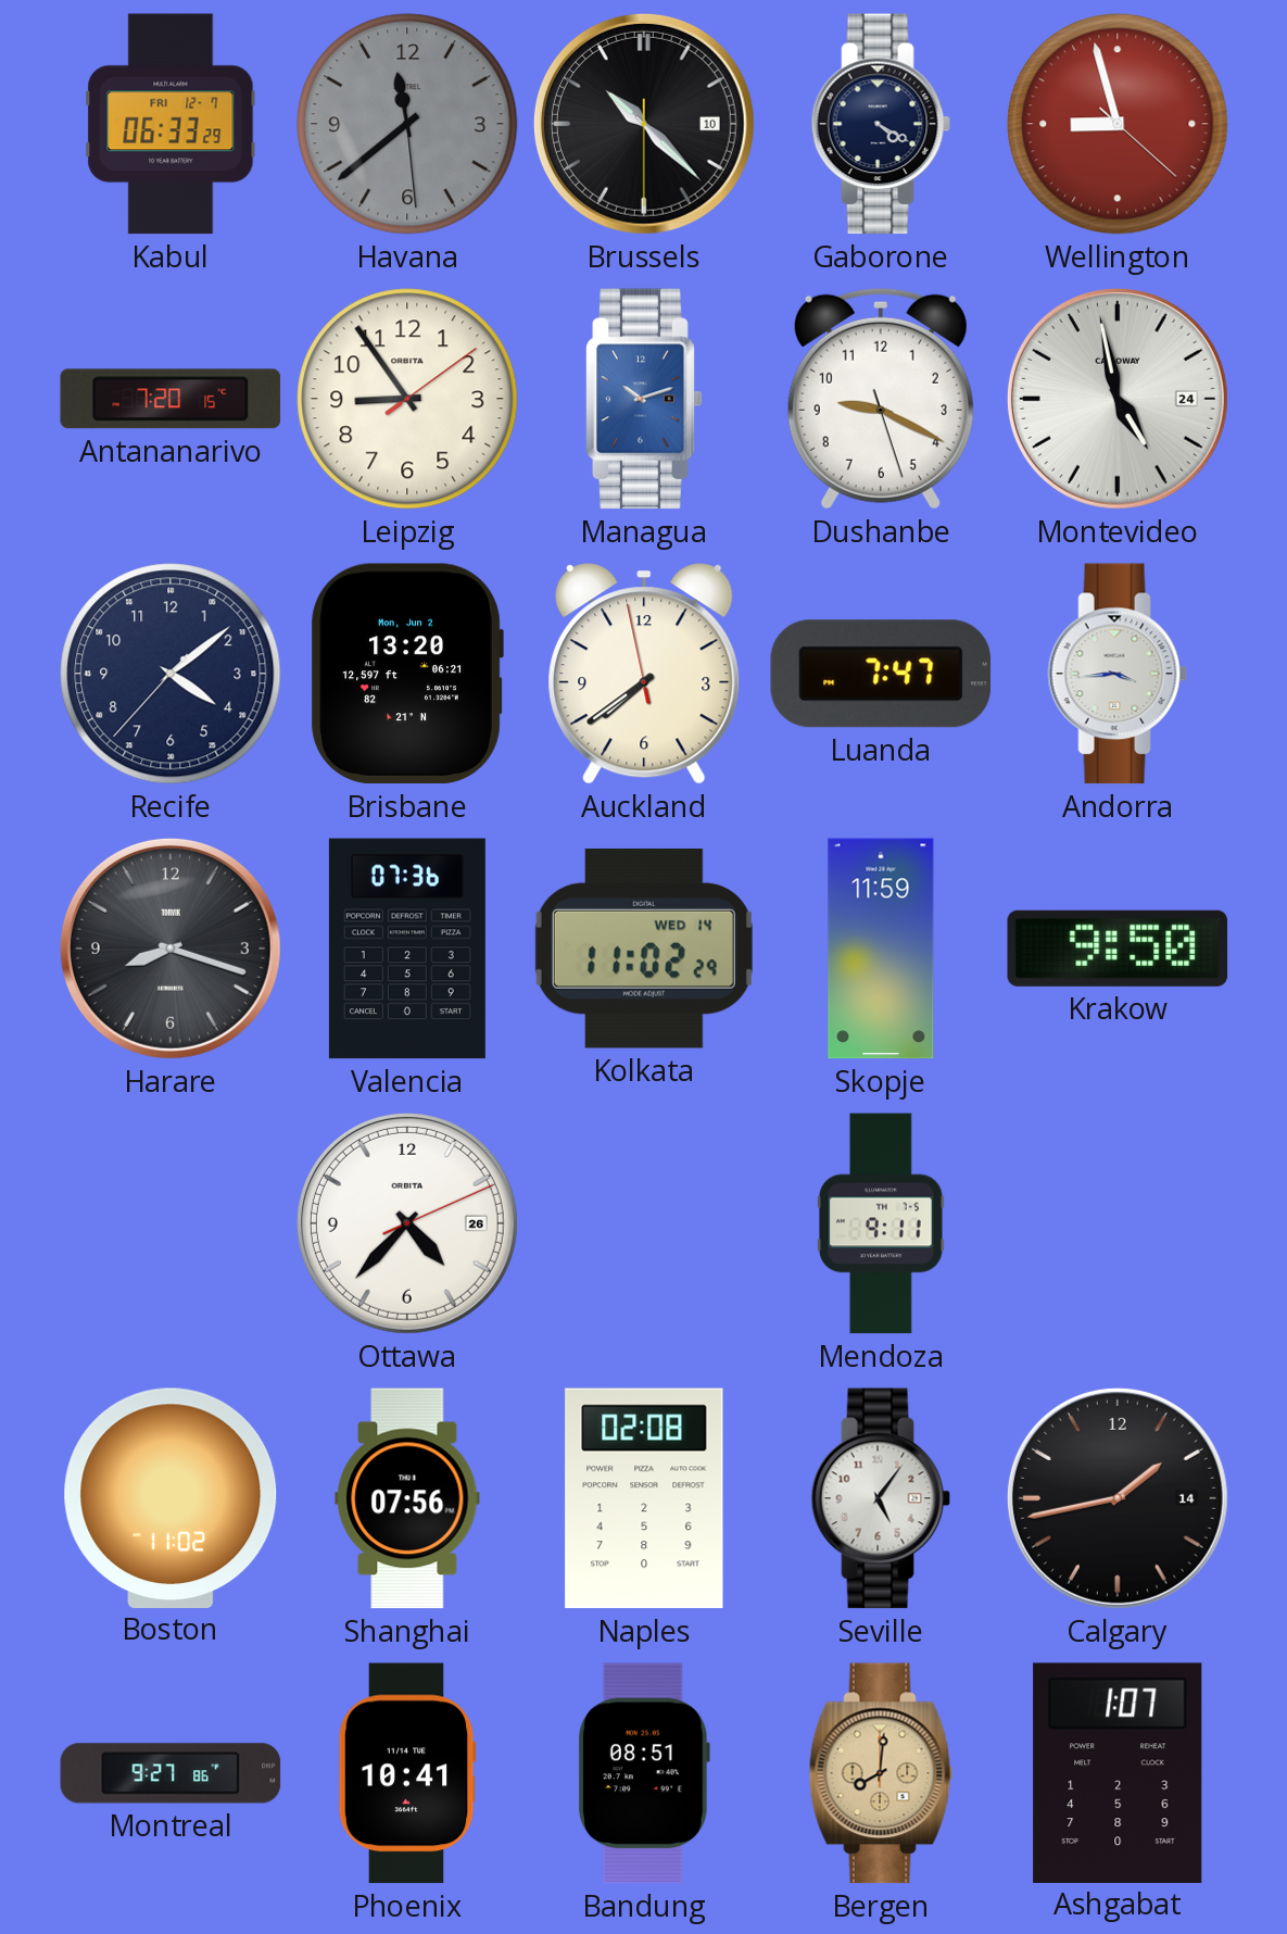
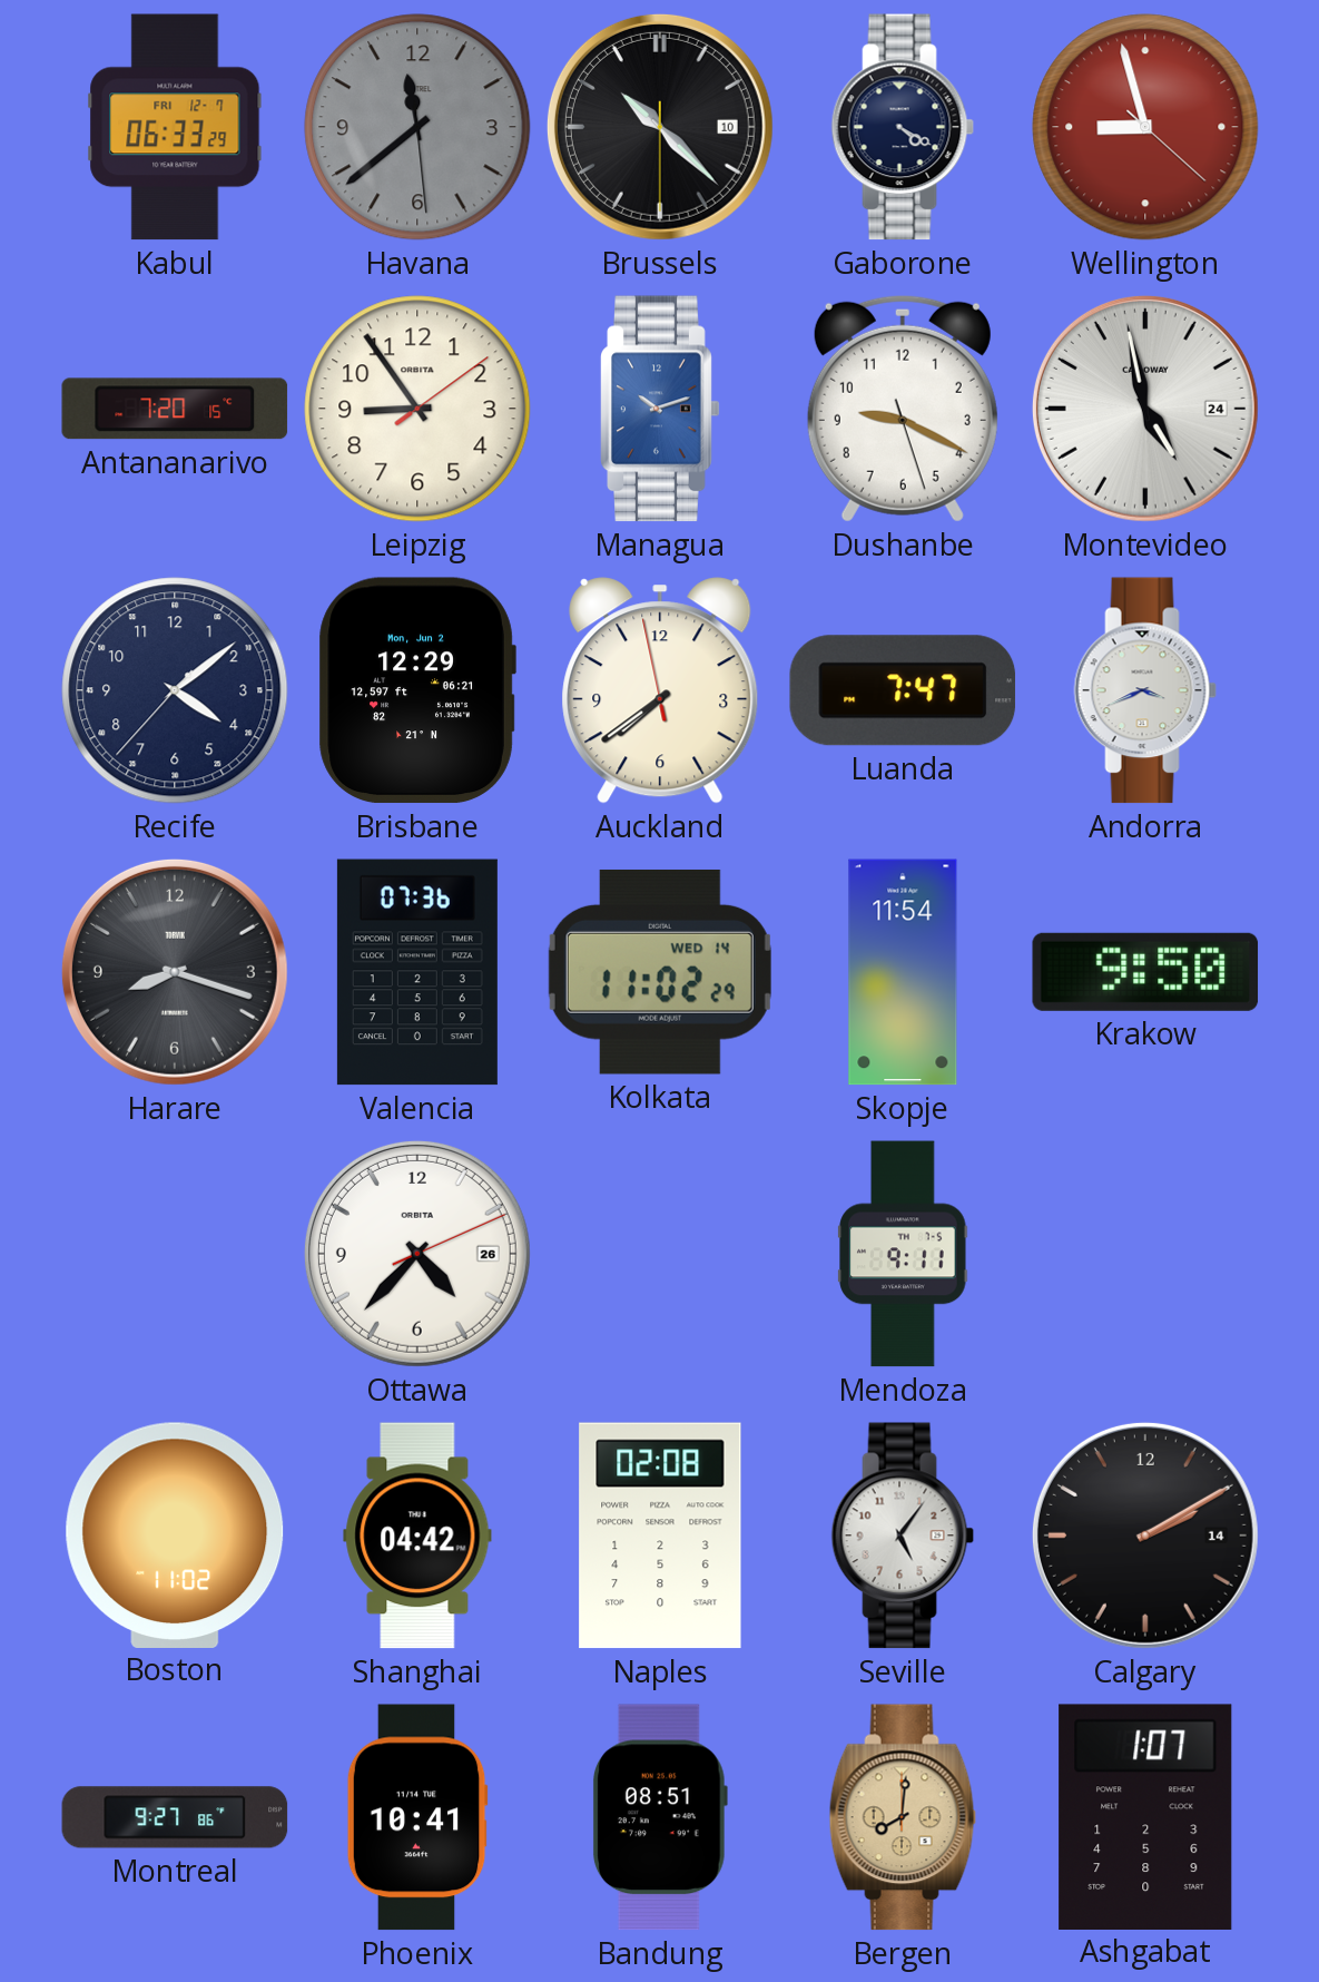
Brisbane: 13:20 -> 12:29
Andorra: 3:44 -> 3:41
Skopje: 11:59 -> 11:54
Shanghai: 07:56 -> 04:42
Calgary: 1:43 -> 2:10
